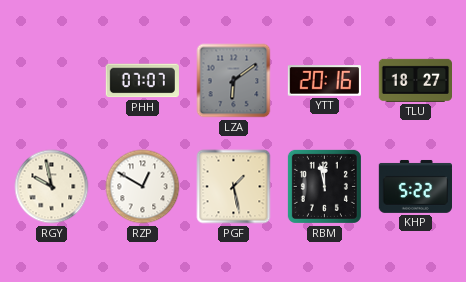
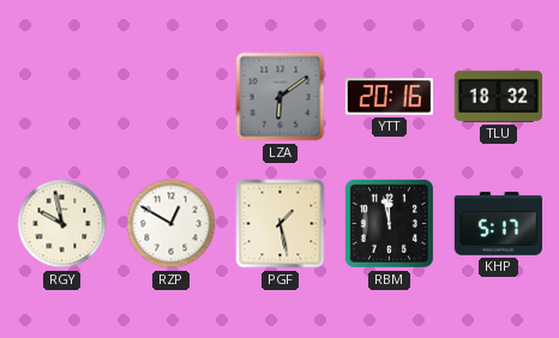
PHH: 07:07 -> none
TLU: 18:27 -> 18:32
KHP: 5:22 -> 5:17
